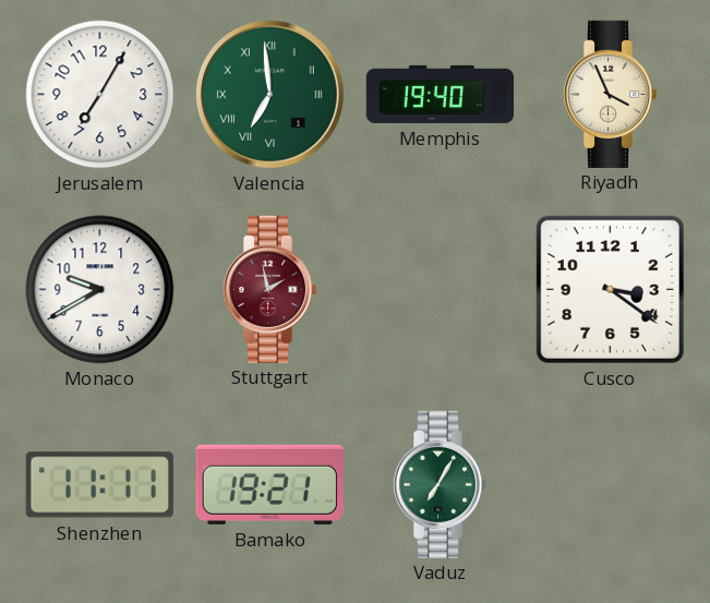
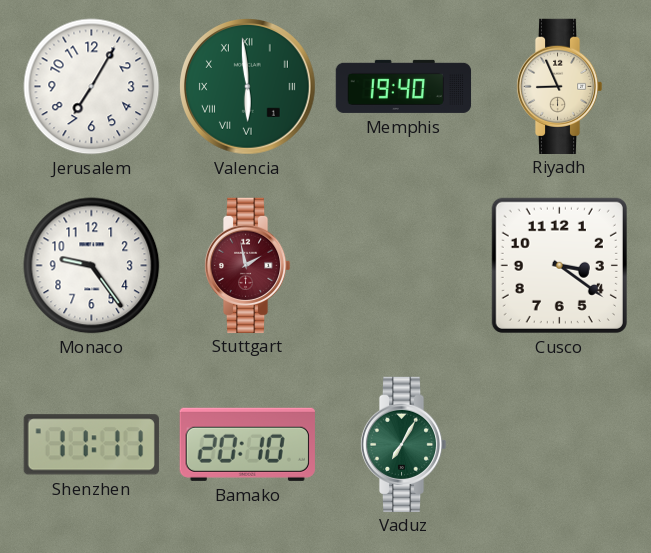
Valencia: 6:59 -> 5:59
Riyadh: 3:56 -> 8:56
Monaco: 9:40 -> 9:24
Bamako: 19:21 -> 20:10
